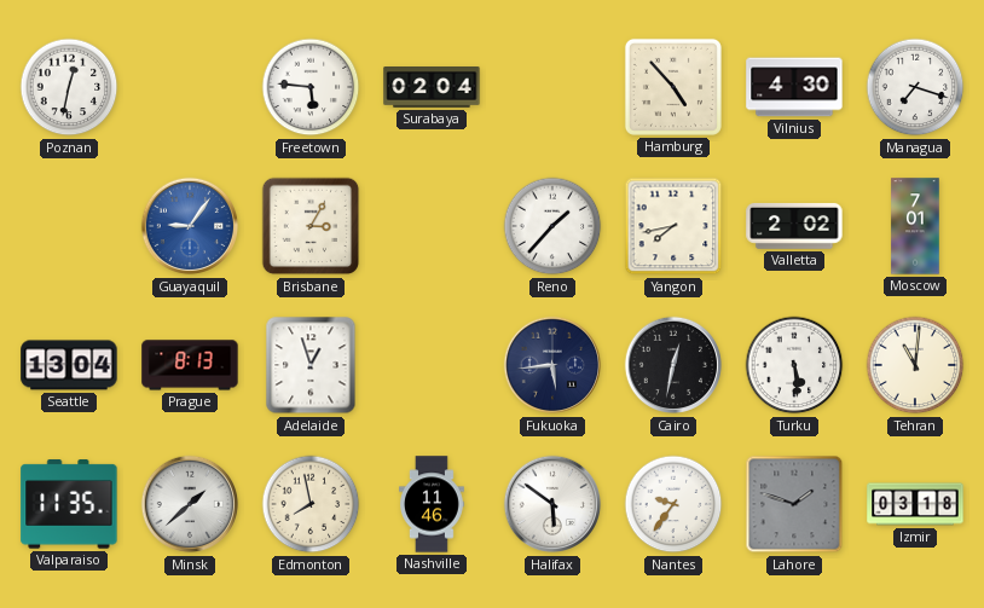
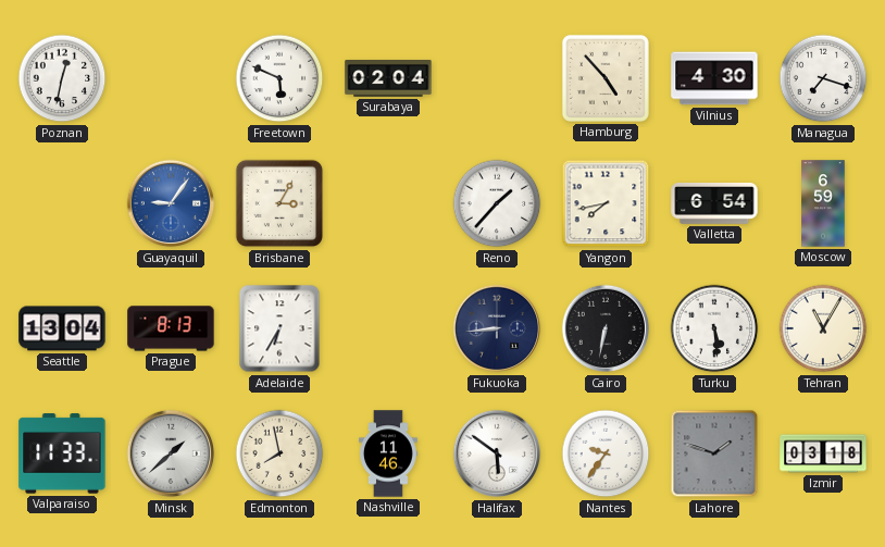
Freetown: 5:46 -> 5:49
Valletta: 2:02 -> 6:54
Moscow: 7:01 -> 6:59
Adelaide: 12:57 -> 6:35
Fukuoka: 5:44 -> 8:44
Cairo: 12:32 -> 6:32
Tehran: 11:01 -> 11:05
Valparaiso: 11:35 -> 11:33
